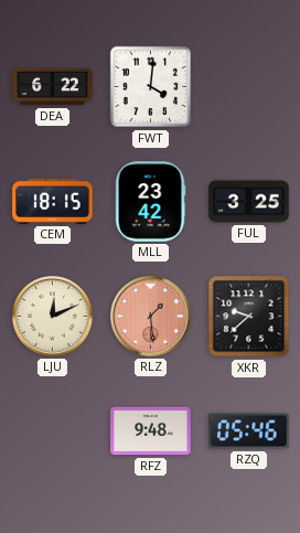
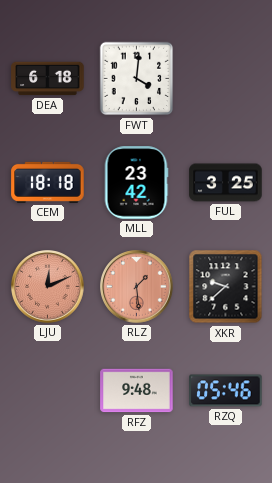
DEA: 6:22 -> 6:18
CEM: 18:15 -> 18:18
LJU dial: cream -> salmon
